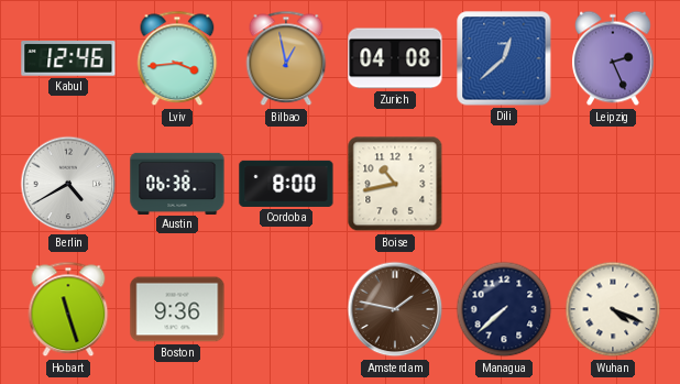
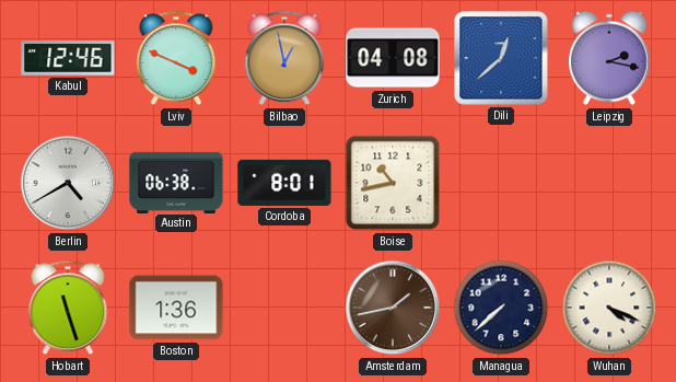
Lviv: 3:44 -> 3:49
Leipzig: 2:26 -> 2:17
Cordoba: 8:00 -> 8:01
Boston: 9:36 -> 1:36
Amsterdam: 1:47 -> 1:43
